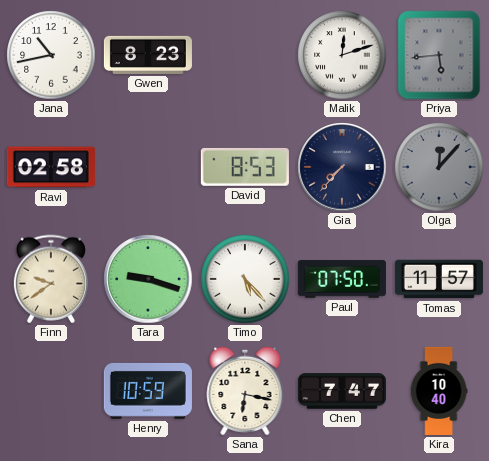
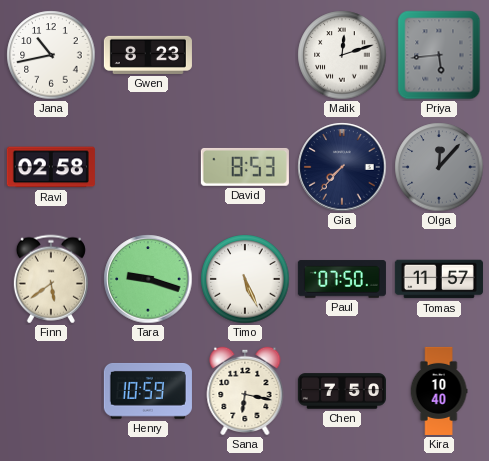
Finn: 9:39 -> 5:39
Timo: 5:23 -> 5:26
Chen: 7:47 -> 7:50
